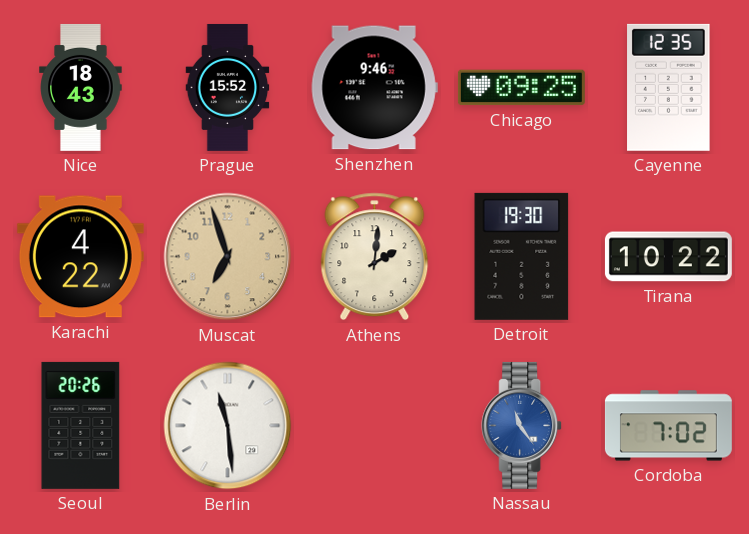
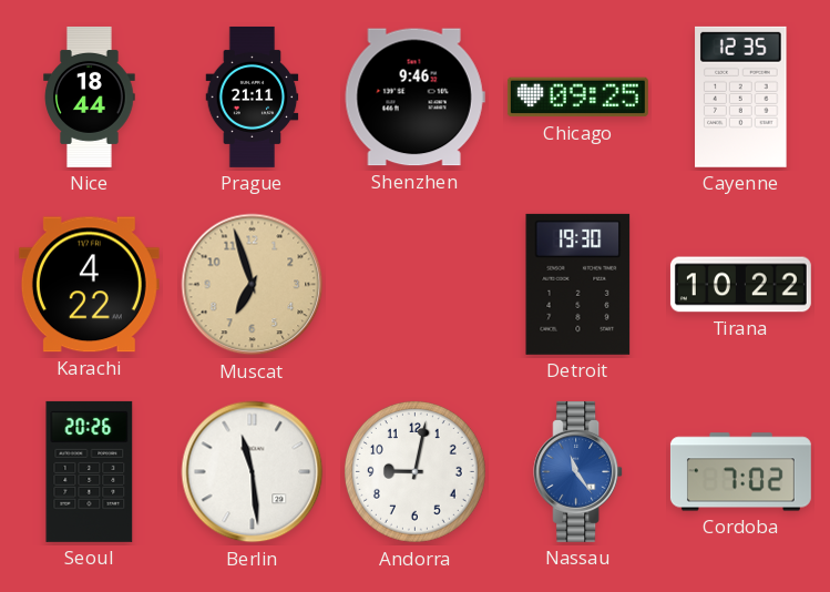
Nice: 18:43 -> 18:44
Prague: 15:52 -> 21:11
Athens: 2:01 -> none
Andorra: none -> 9:02
